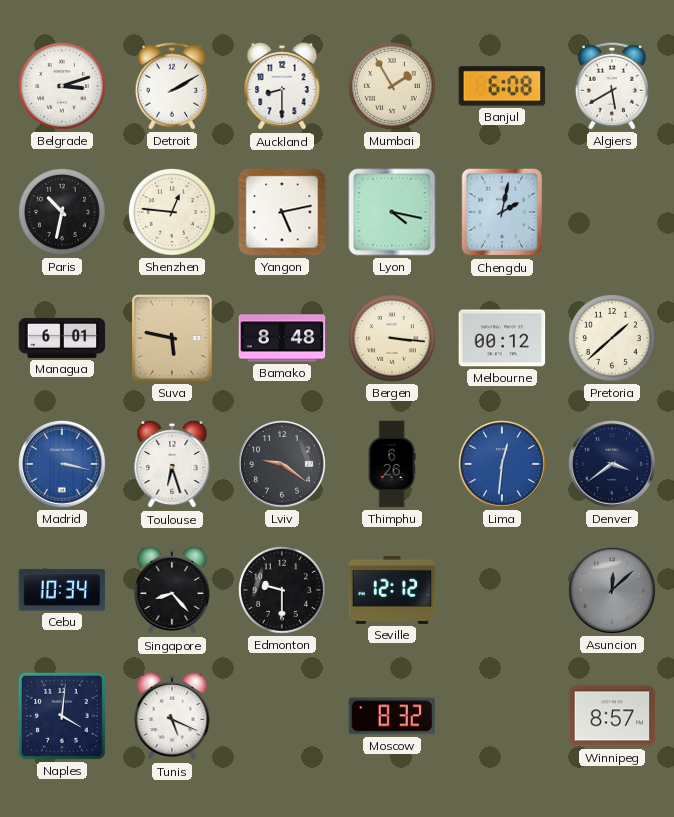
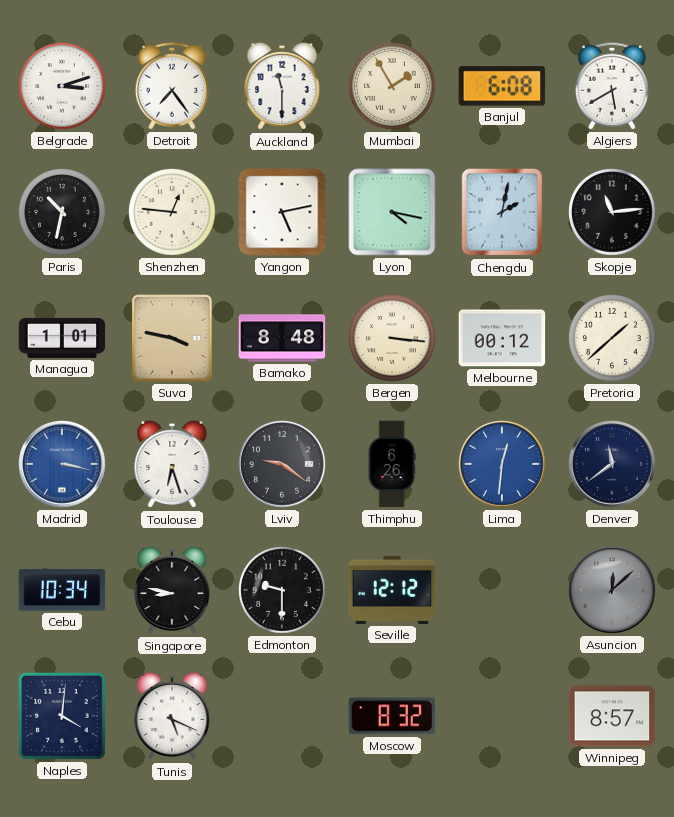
Detroit: 2:10 -> 7:24
Auckland: 8:30 -> 11:30
Skopje: none -> 11:14
Managua: 6:01 -> 1:01
Suva: 5:47 -> 3:47
Denver: 3:39 -> 11:39
Singapore: 8:23 -> 8:47
